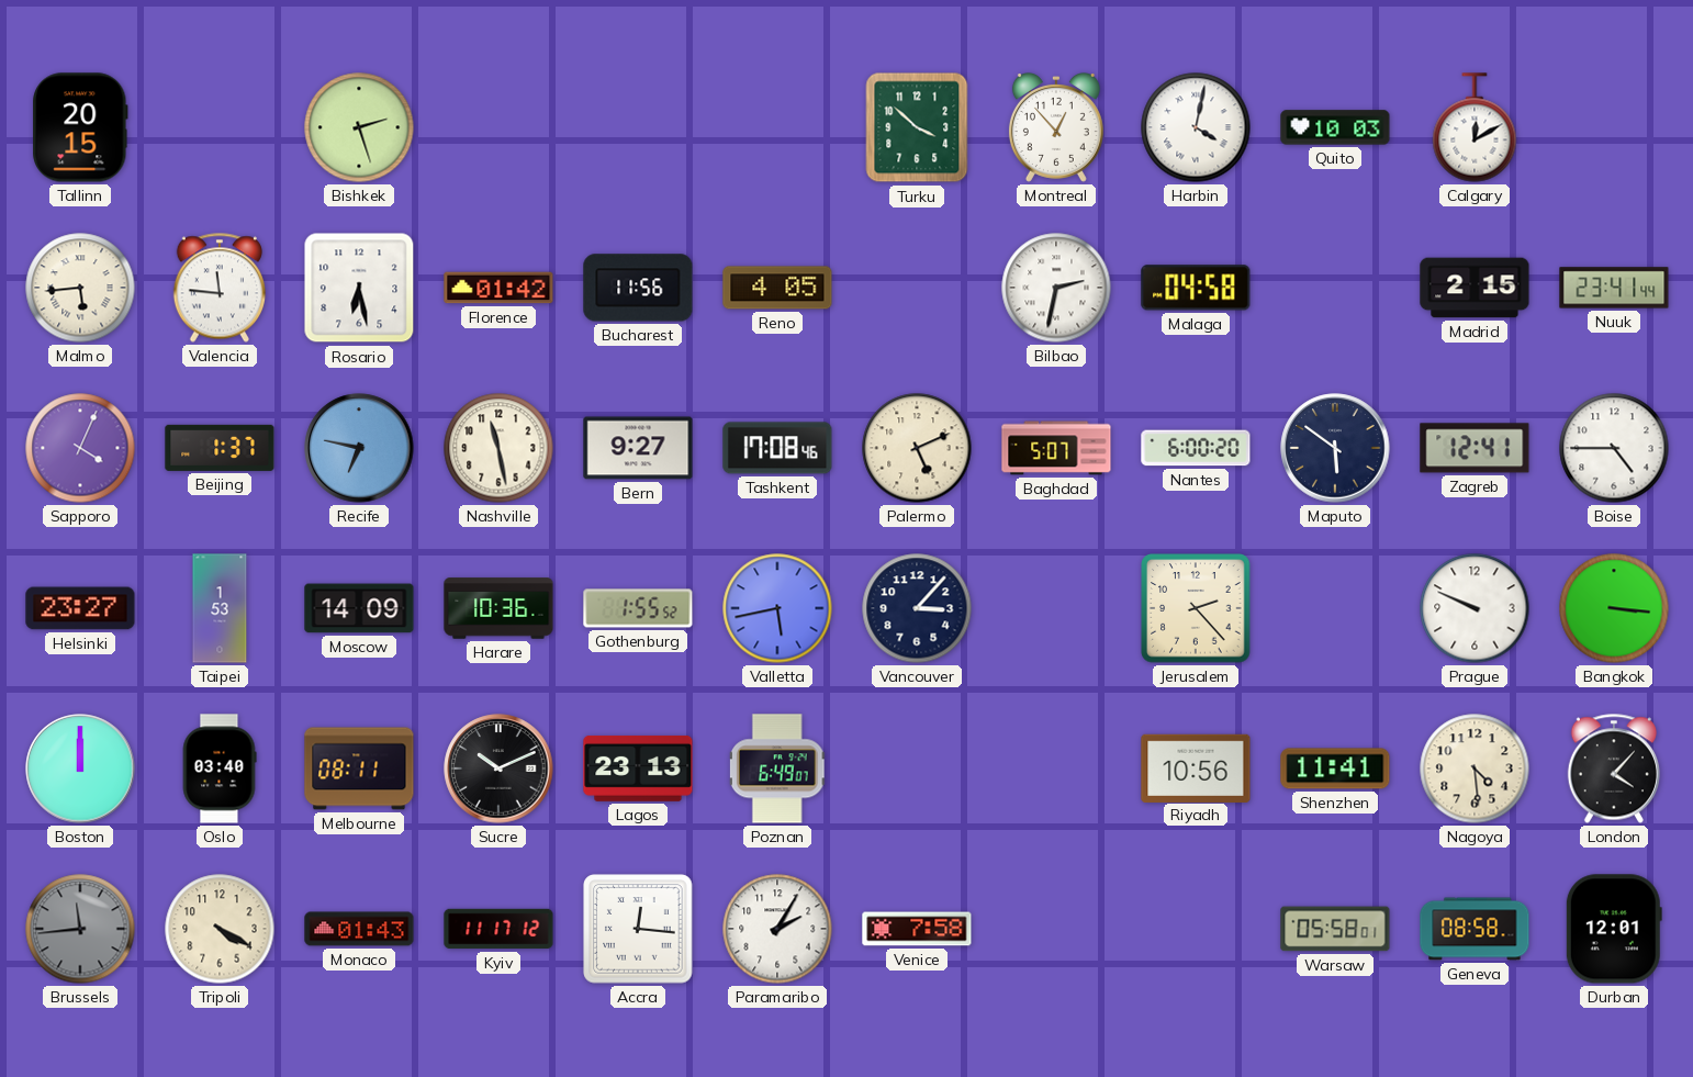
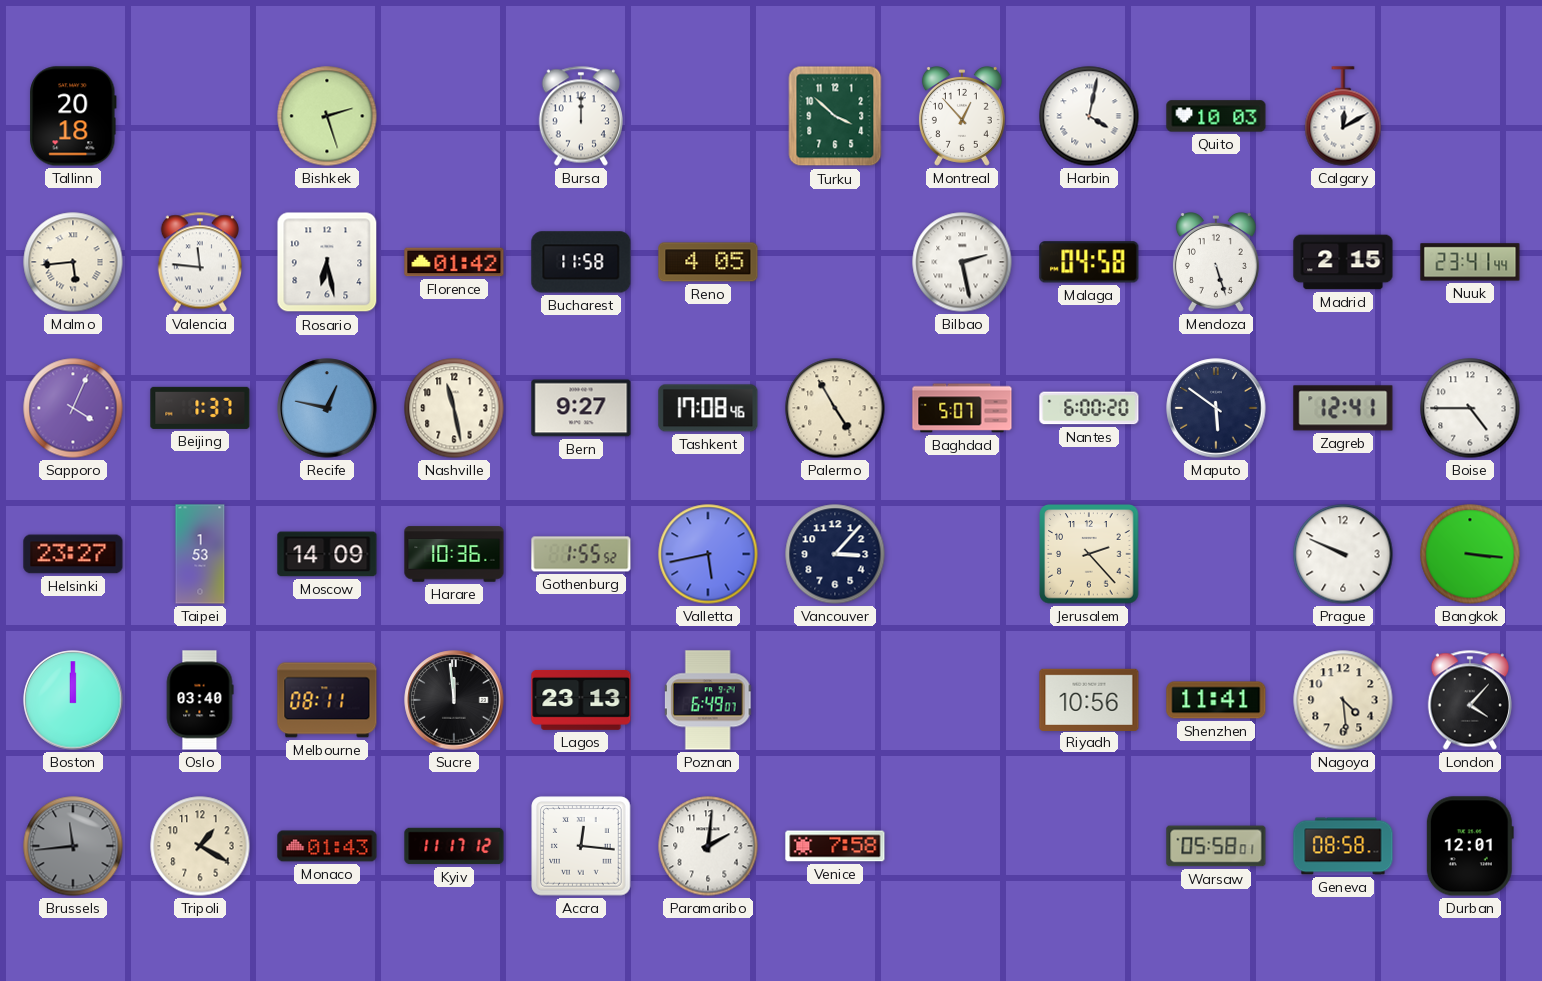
Tallinn: 20:15 -> 20:18
Bursa: none -> 12:00
Bucharest: 11:56 -> 11:58
Bilbao: 2:32 -> 2:28
Mendoza: none -> 5:27
Recife: 6:47 -> 12:47
Palermo: 5:11 -> 4:55
Sucre: 10:11 -> 11:59
Tripoli: 4:20 -> 1:20
Paramaribo: 2:05 -> 2:01
